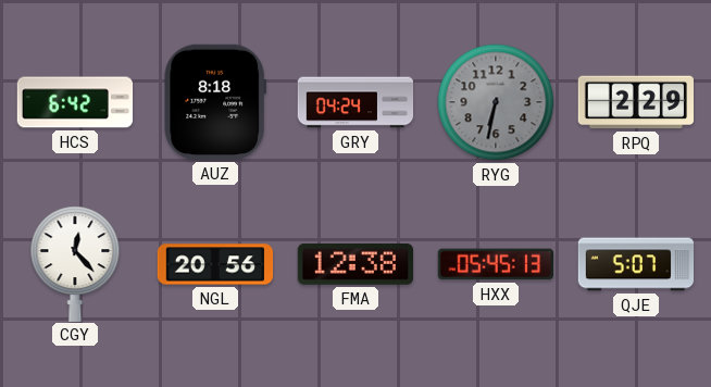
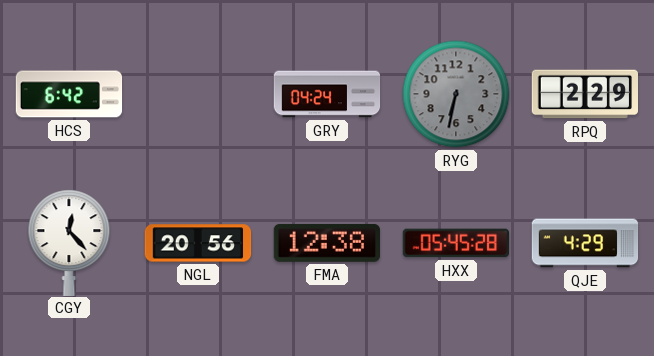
AUZ: 8:18 -> none
HXX: 05:45:13 -> 05:45:28
QJE: 5:07 -> 4:29
